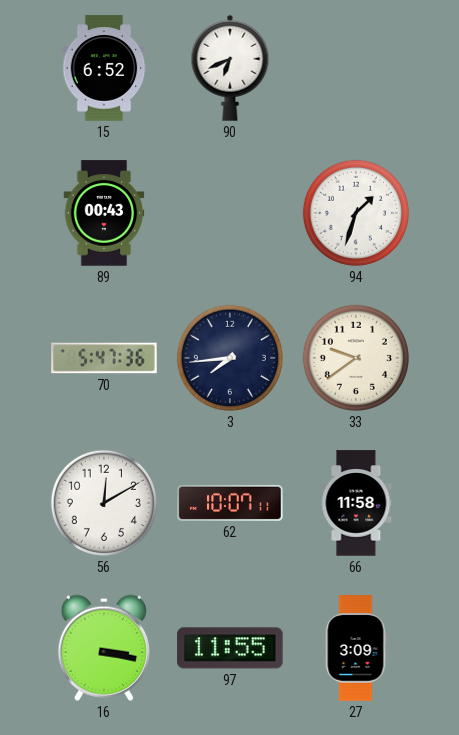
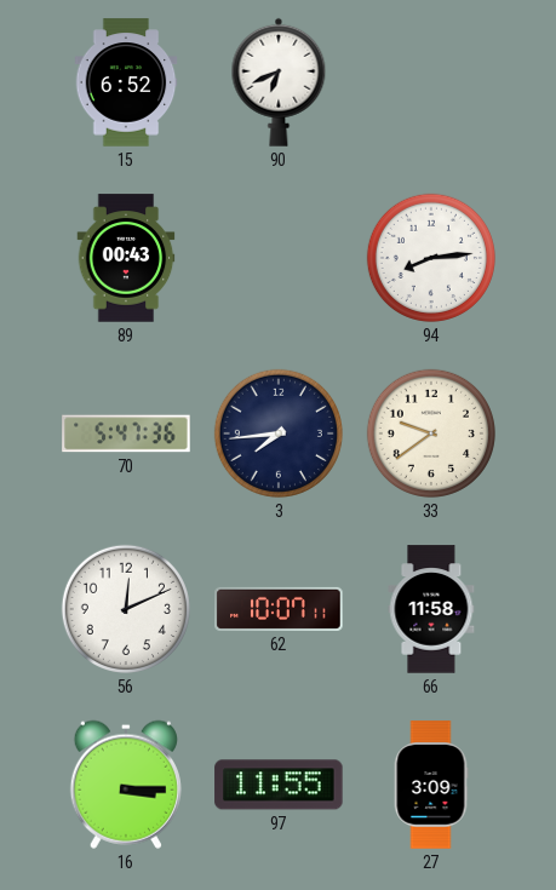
94: 1:33 -> 8:14
56: 12:10 -> 12:11
16: 3:17 -> 3:15
